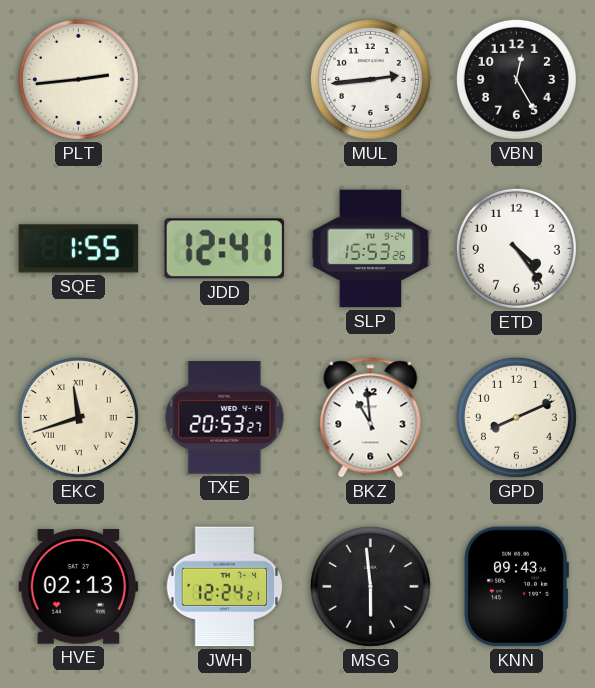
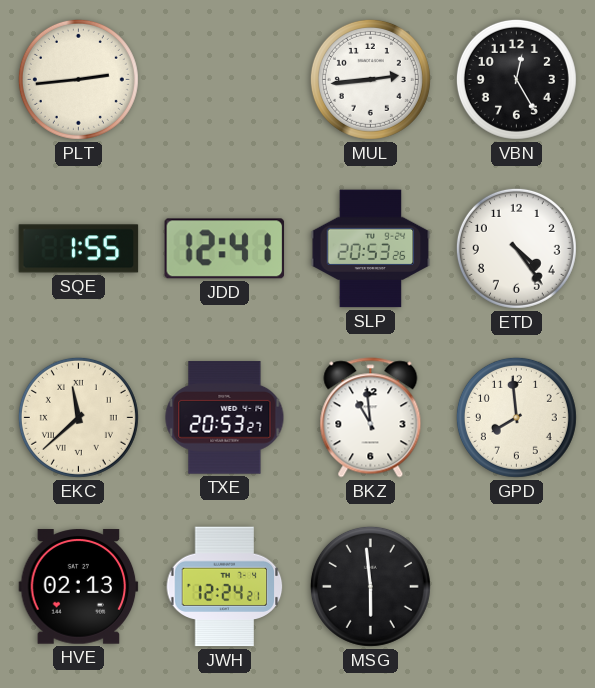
SLP: 15:53 -> 20:53
EKC: 11:42 -> 11:38
GPD: 8:11 -> 7:59
KNN: 09:43 -> none
